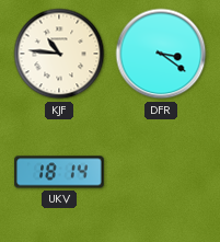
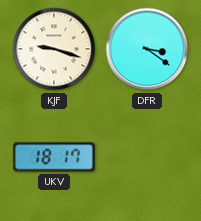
KJF: 10:46 -> 9:18
UKV: 18:14 -> 18:17
